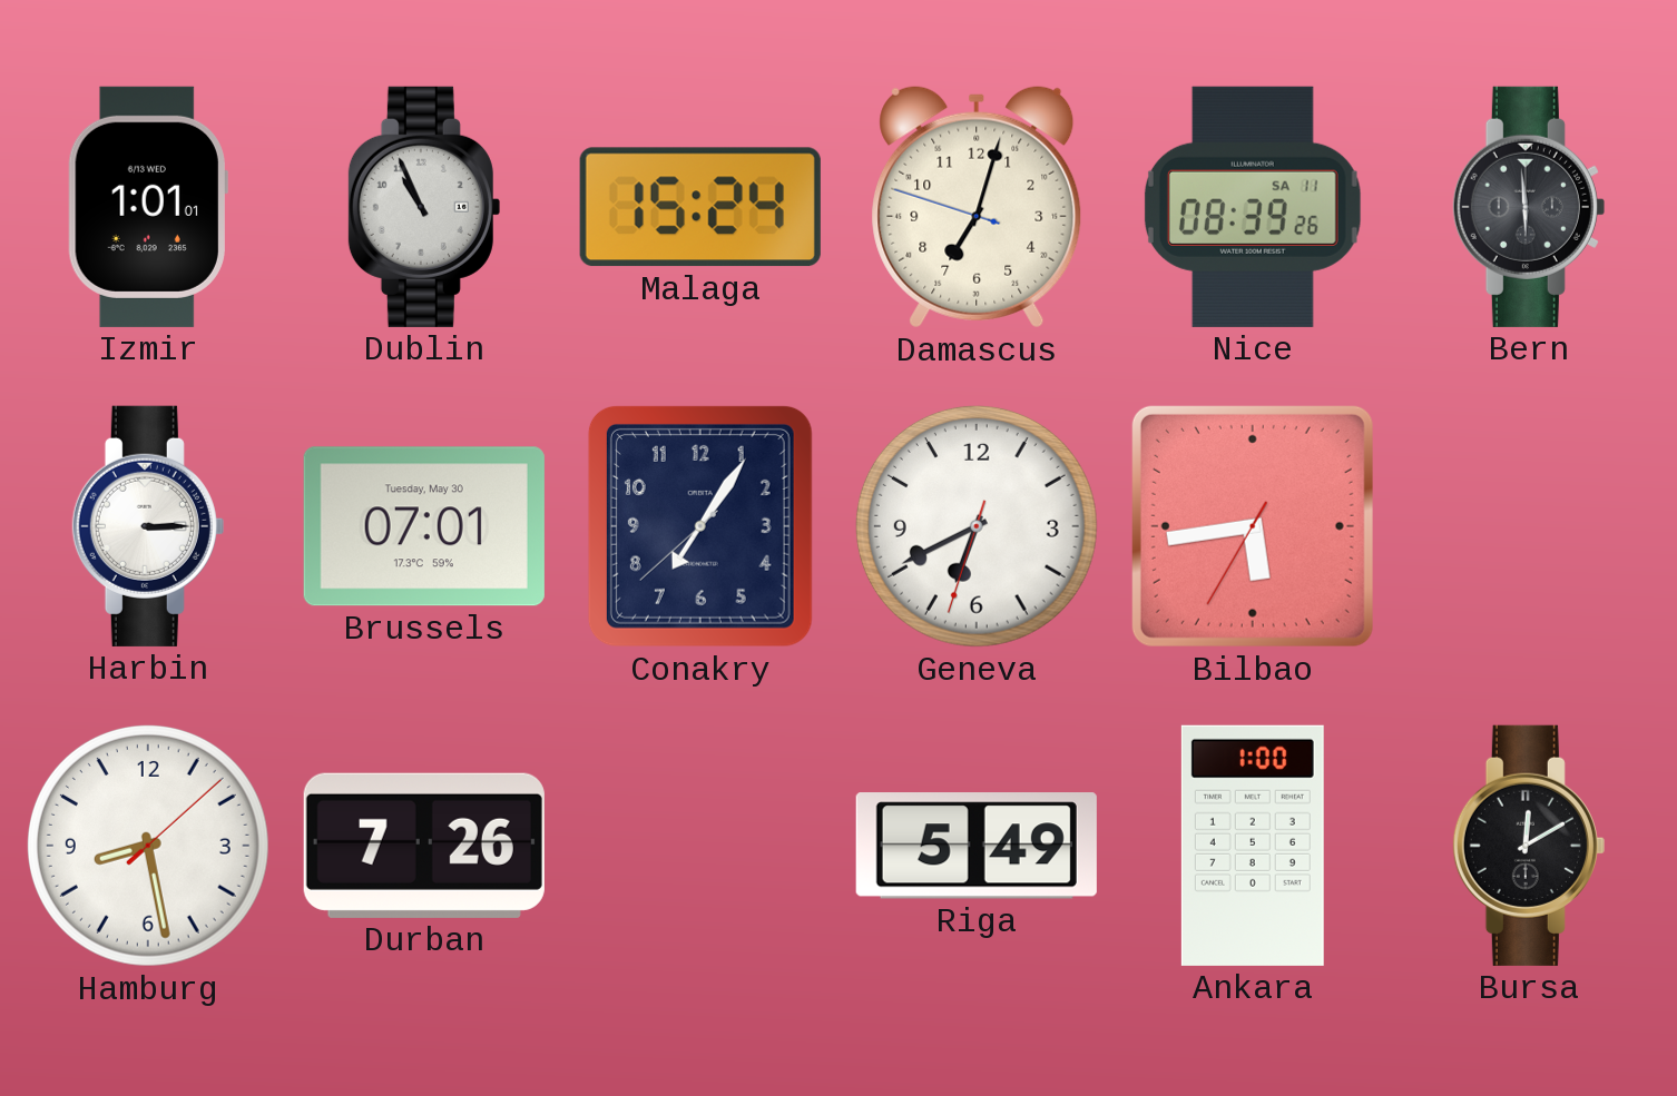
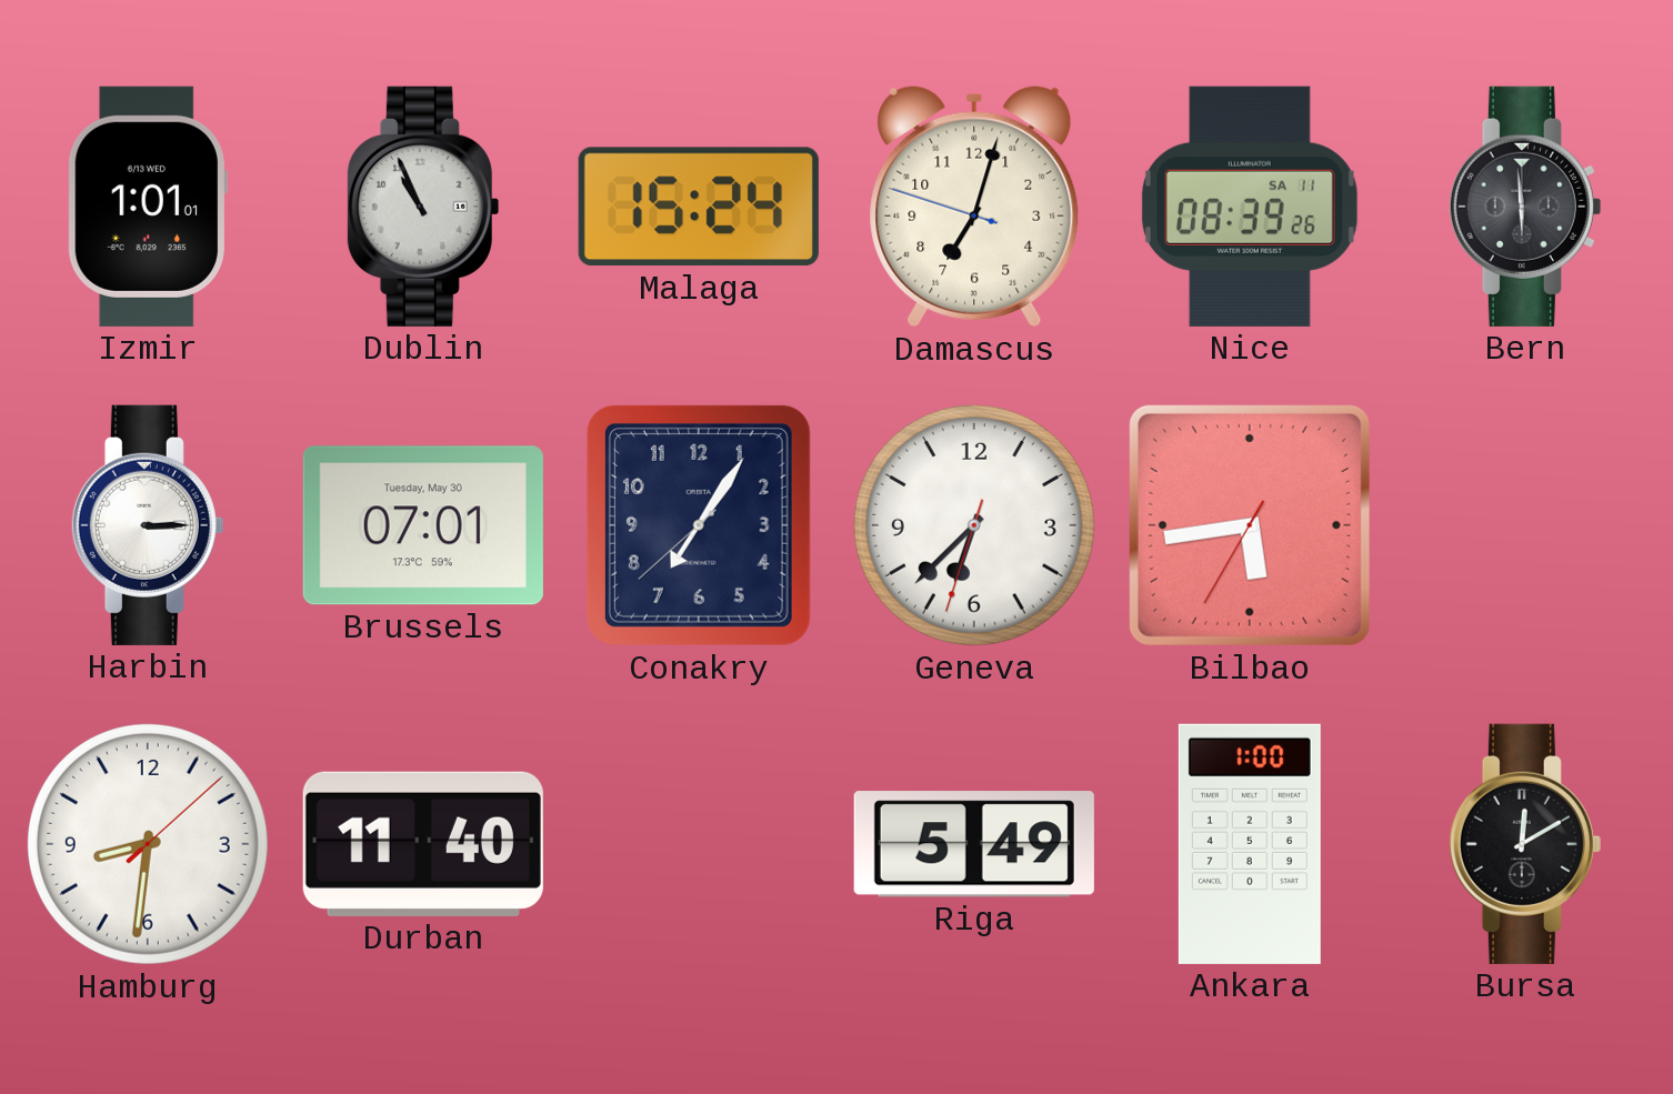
Geneva: 6:40 -> 6:37
Hamburg: 8:28 -> 8:31
Durban: 7:26 -> 11:40
